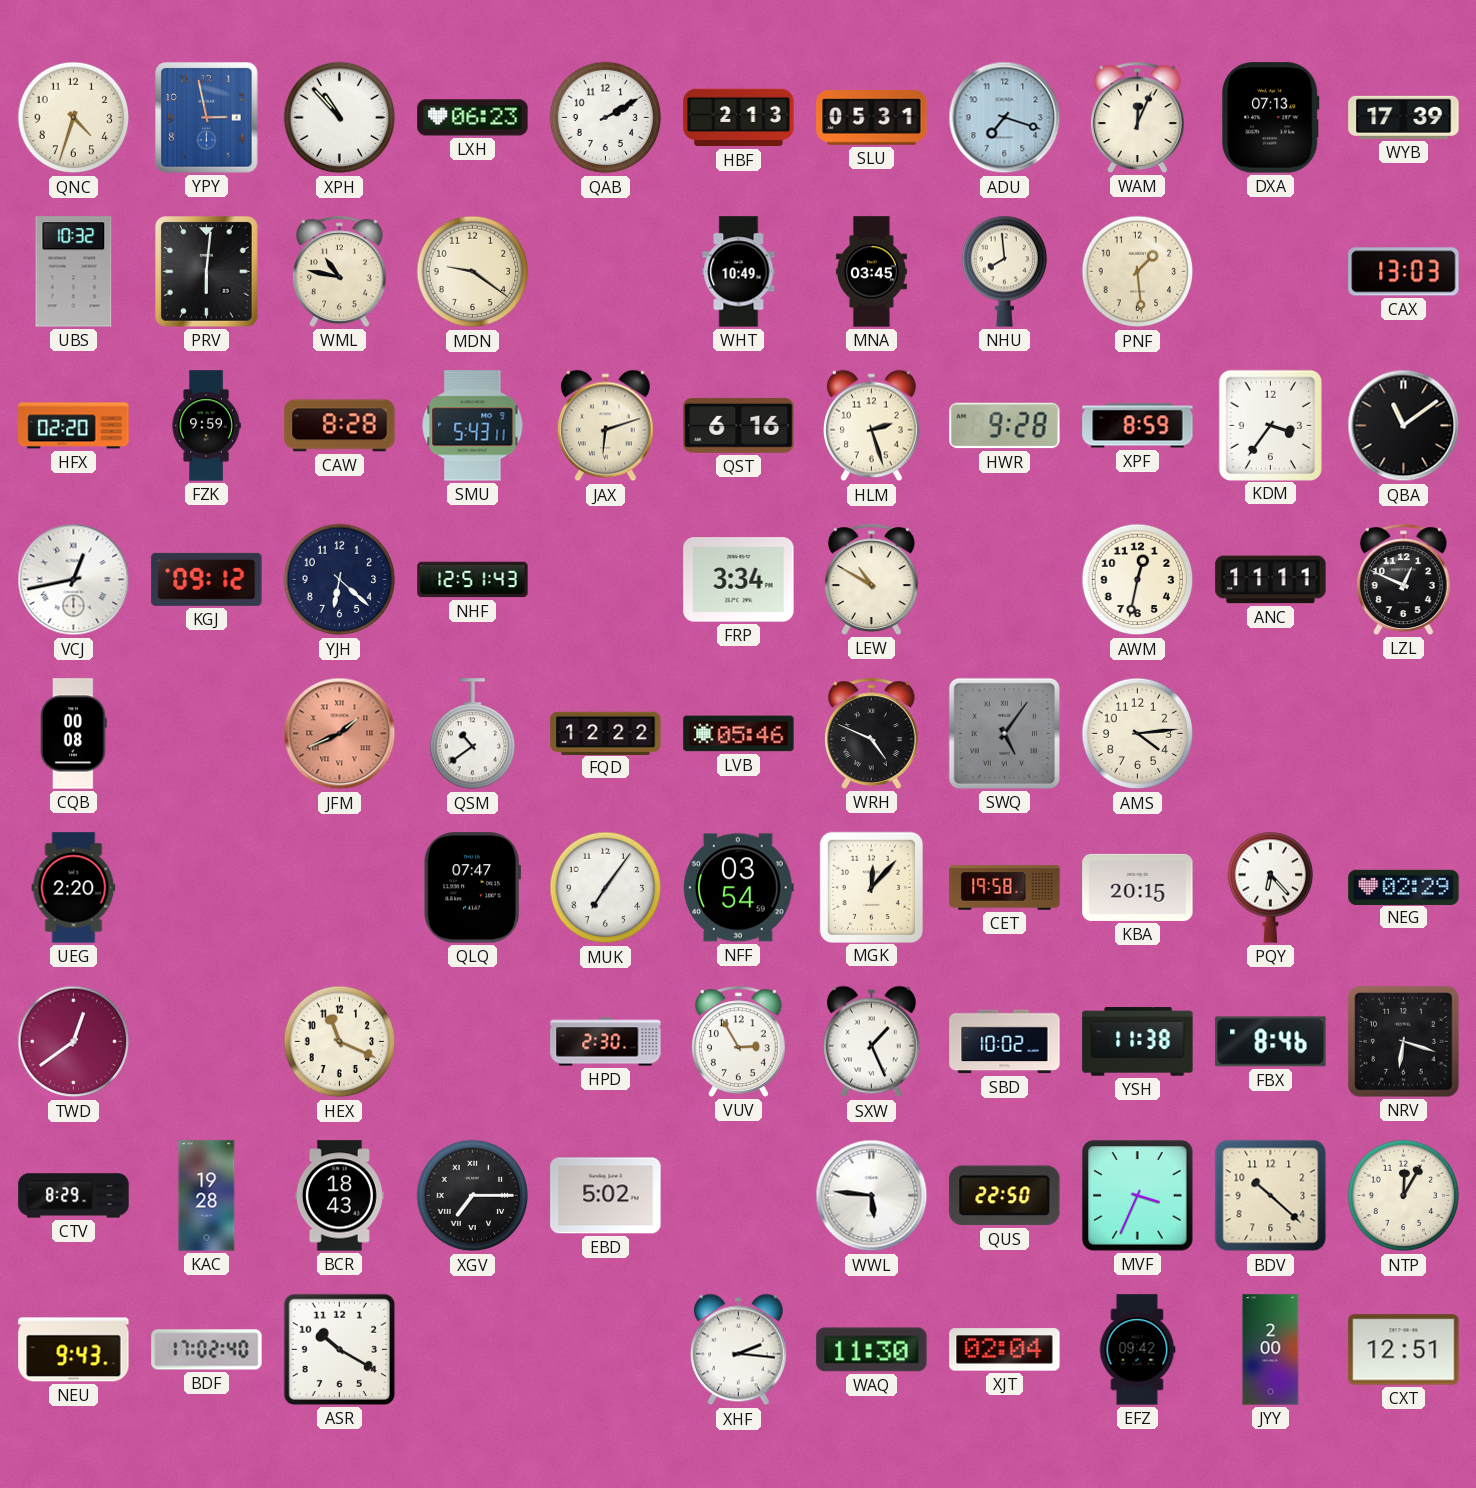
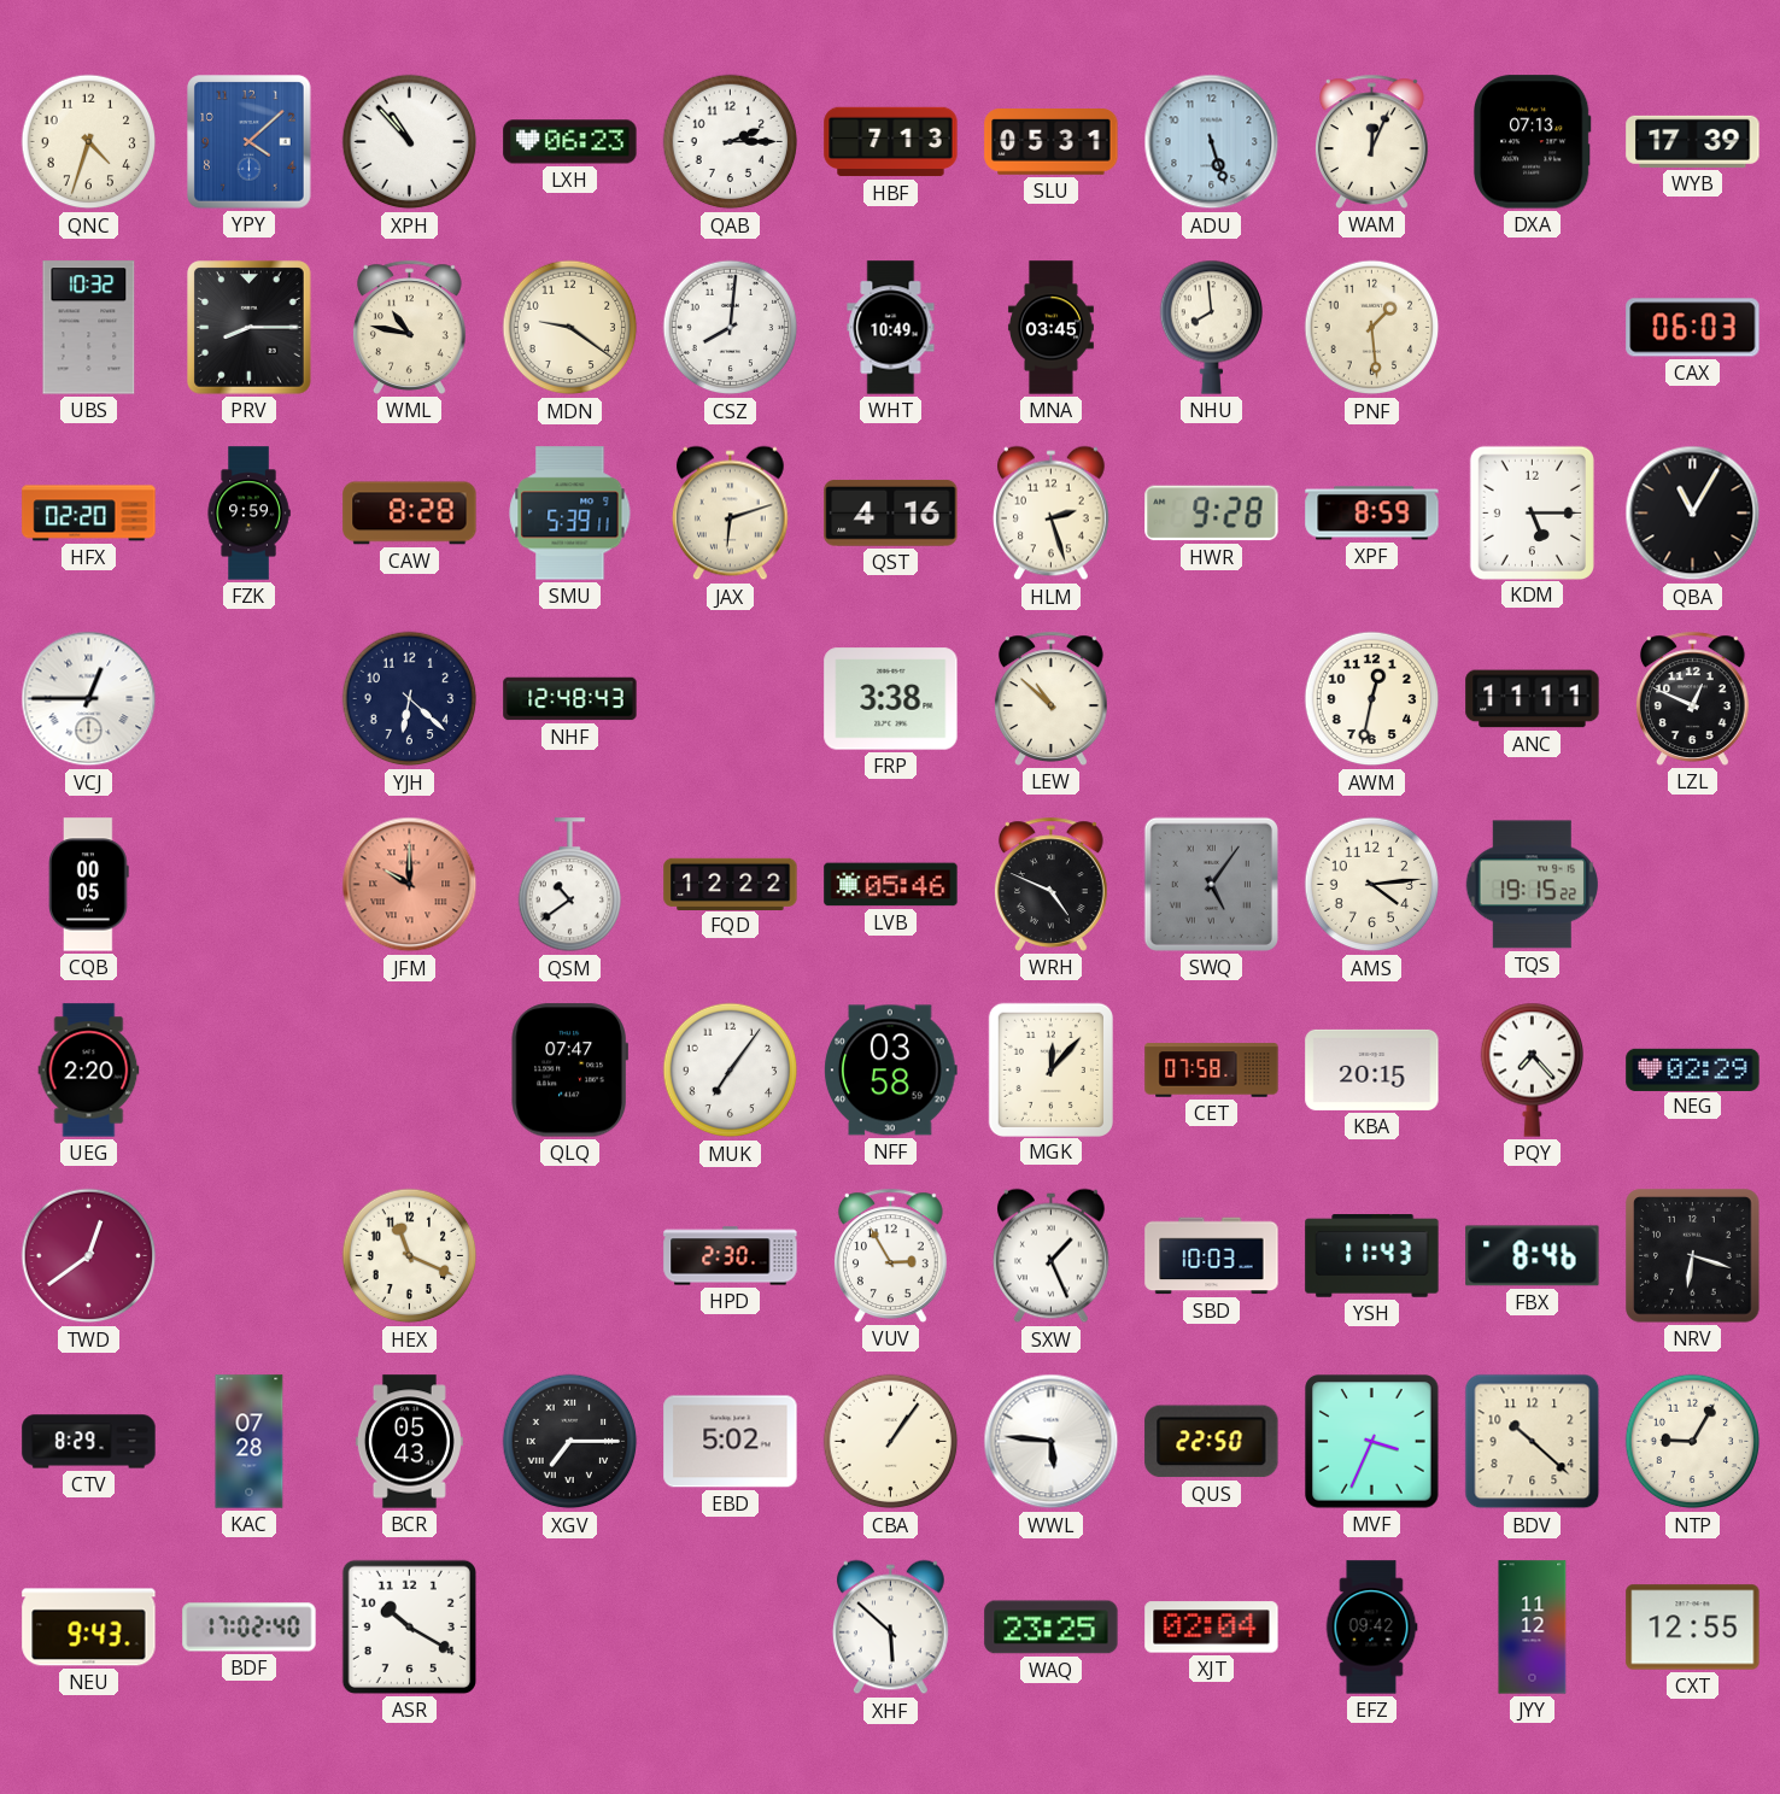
YPY: 2:58 -> 4:08
QAB: 2:10 -> 2:15
HBF: 2:13 -> 7:13
ADU: 7:18 -> 5:27
PRV: 6:01 -> 8:15
CSZ: none -> 8:01
CAX: 13:03 -> 06:03
SMU: 5:43 -> 5:39
QST: 6:16 -> 4:16
KDM: 3:36 -> 5:15
QBA: 11:09 -> 11:05
VCJ: 12:43 -> 12:45
KGJ: 09:12 -> none
NHF: 12:51 -> 12:48
FRP: 3:34 -> 3:38
LEW: 10:50 -> 10:52
CQB: 00:08 -> 00:05
JFM: 1:41 -> 10:00
TQS: none -> 19:15
NFF: 03:54 -> 03:58
CET: 19:58 -> 07:58
PQY: 6:23 -> 7:23
SBD: 10:02 -> 10:03
YSH: 11:38 -> 11:43
KAC: 19:28 -> 07:28
BCR: 18:43 -> 05:43
CBA: none -> 1:06
NTP: 12:05 -> 9:05
XHF: 2:16 -> 5:52
WAQ: 11:30 -> 23:25
JYY: 2:00 -> 11:12
CXT: 12:51 -> 12:55
